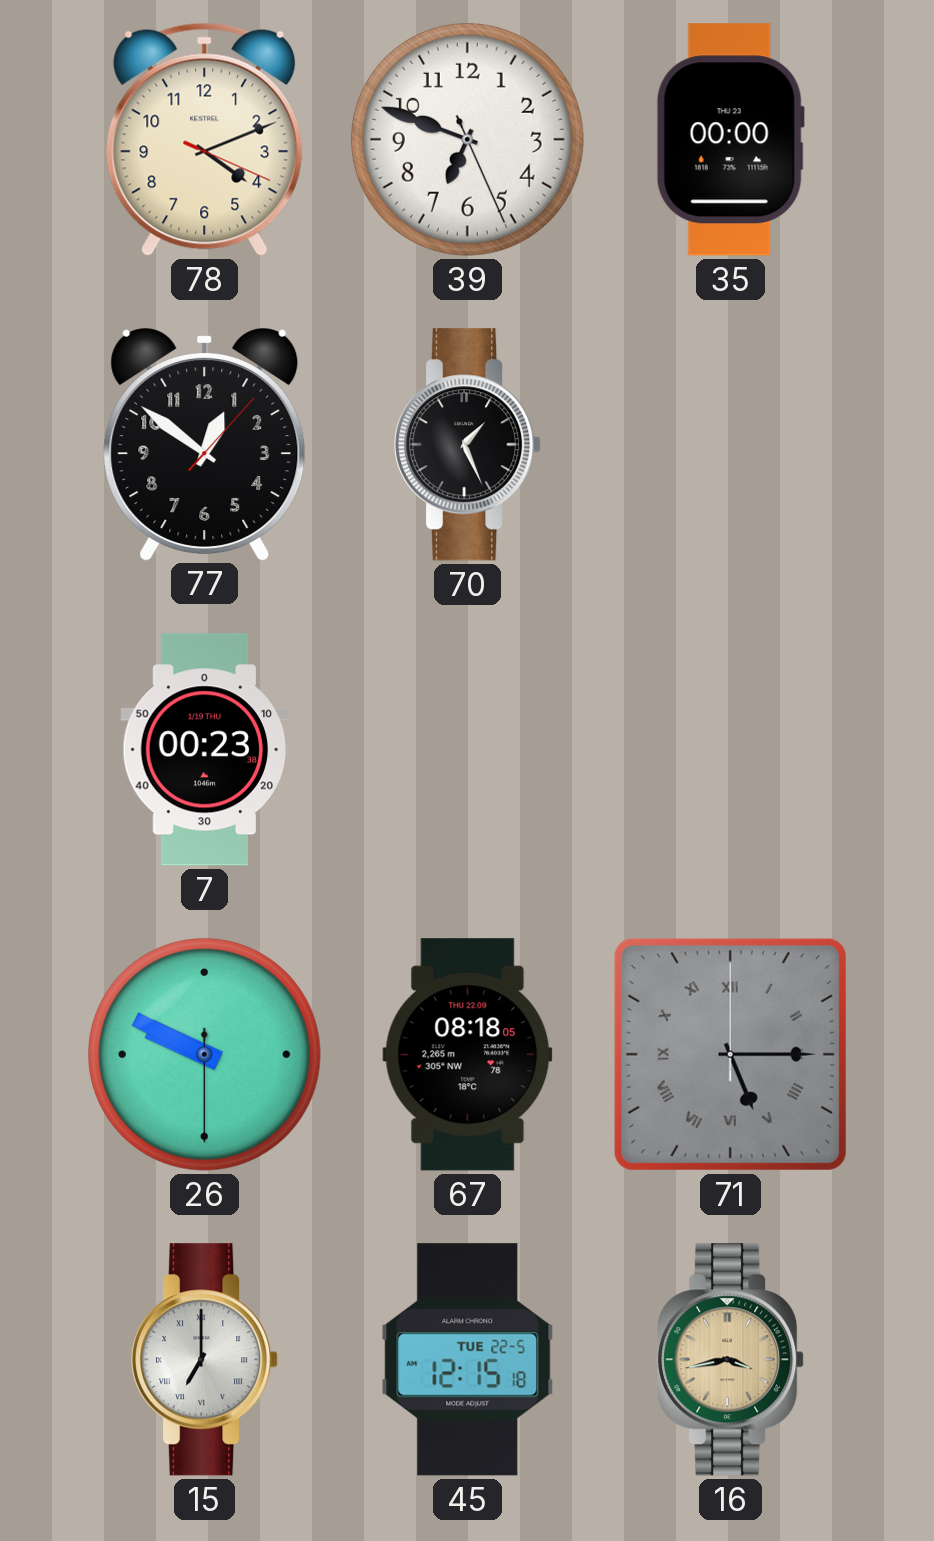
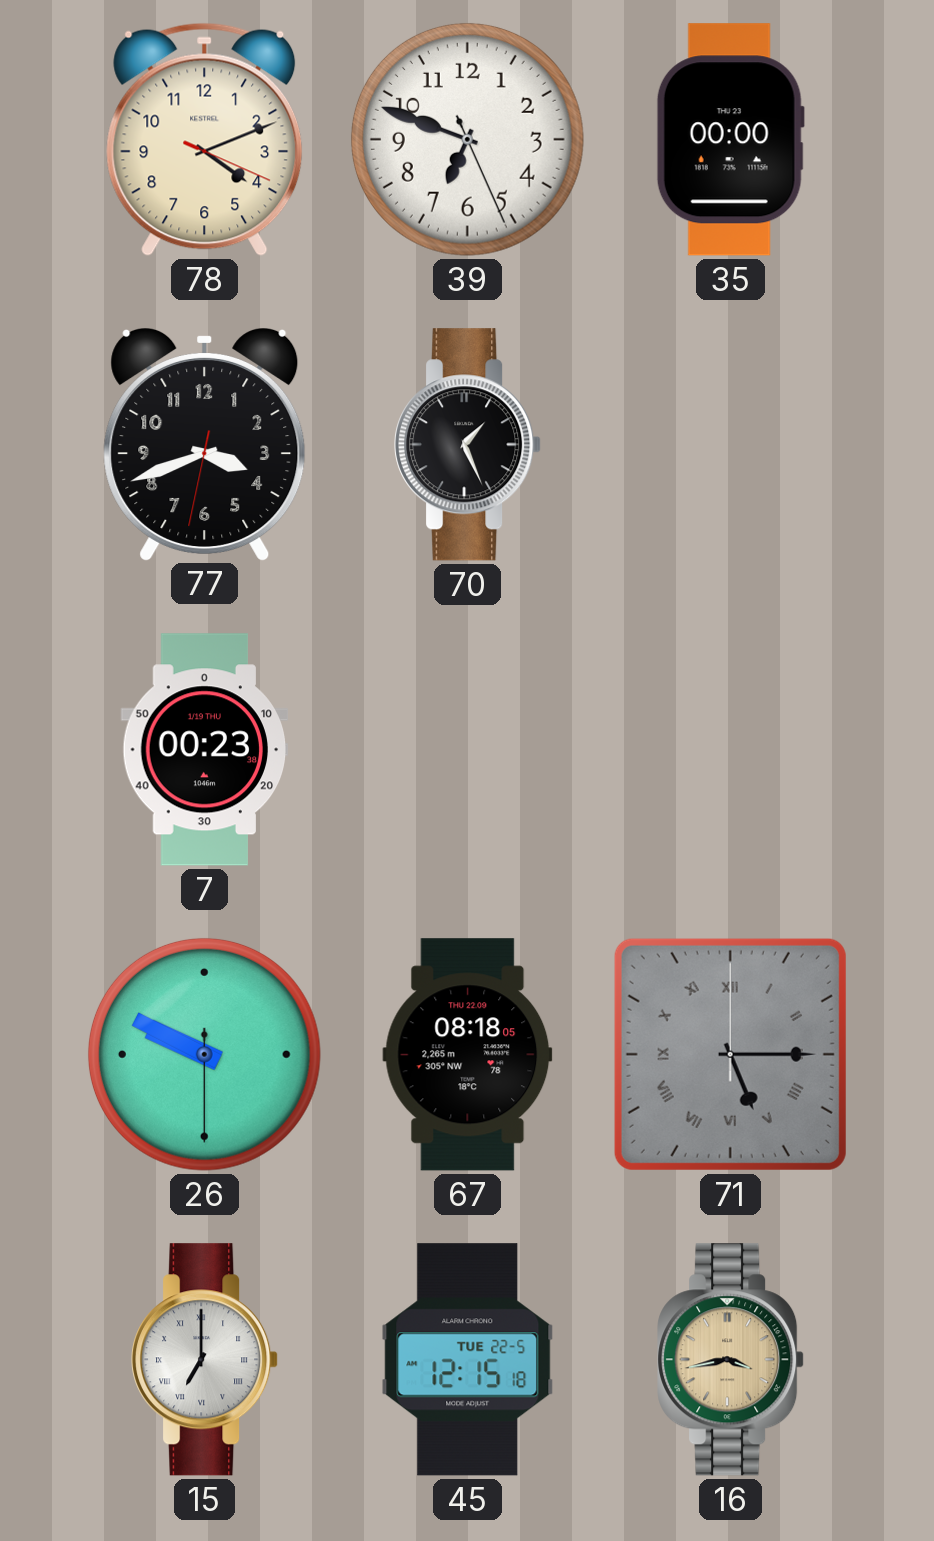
77: 12:51 -> 3:41
